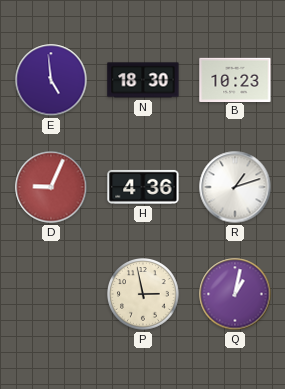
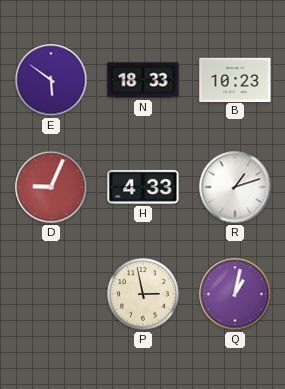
E: 4:59 -> 5:51
N: 18:30 -> 18:33
H: 4:36 -> 4:33
